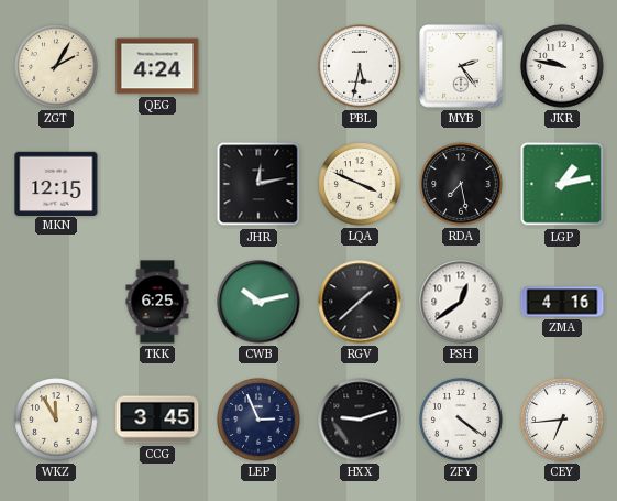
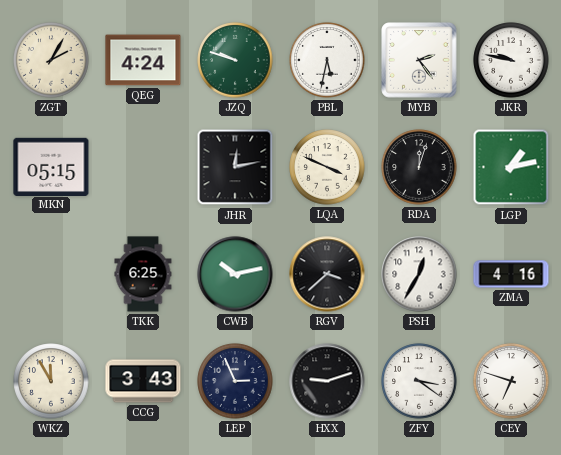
JZQ: none -> 9:48
MKN: 12:15 -> 05:15
RDA: 7:28 -> 12:03
RGV: 1:38 -> 3:38
PSH: 12:39 -> 12:35
CCG: 3:45 -> 3:43
ZFY: 4:21 -> 3:21
CEY: 6:44 -> 6:48
